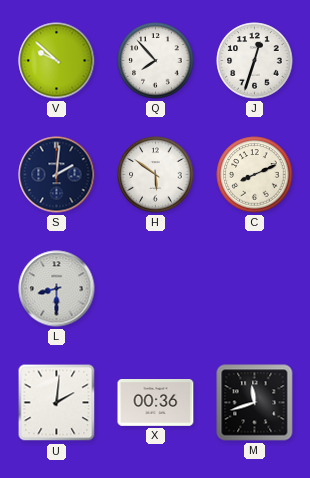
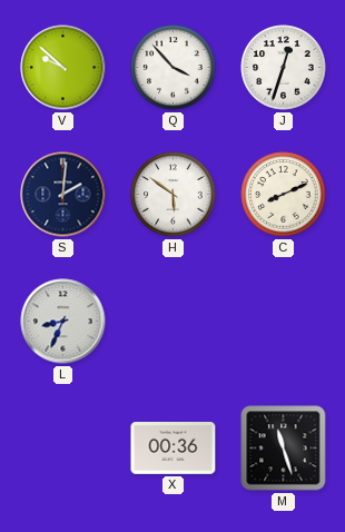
Q: 7:53 -> 3:53
L: 8:30 -> 8:34
U: 2:01 -> none
M: 11:42 -> 11:27
